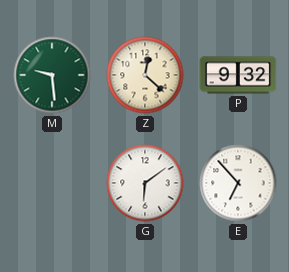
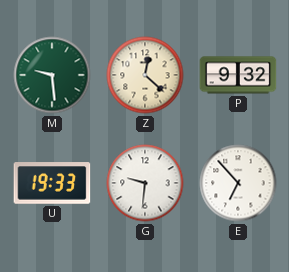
U: none -> 19:33
G: 6:09 -> 9:31
